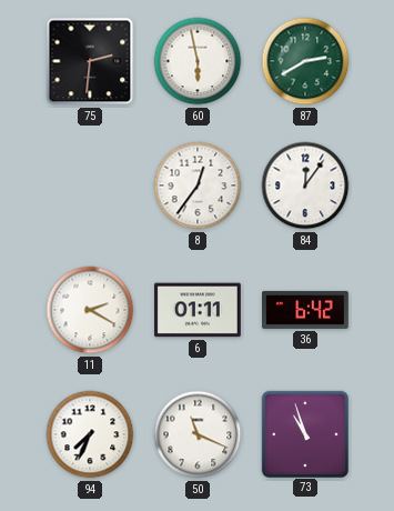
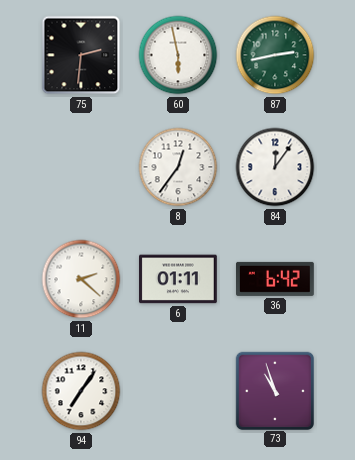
87: 2:40 -> 2:43
11: 2:20 -> 2:22
94: 7:34 -> 7:06
50: 11:19 -> none
